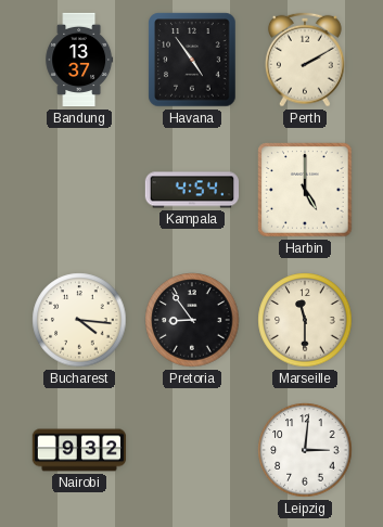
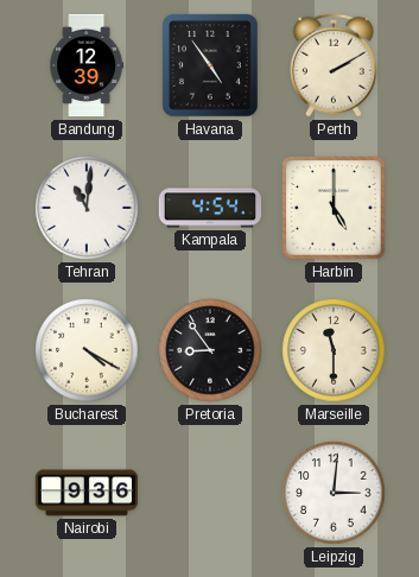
Bandung: 13:37 -> 12:39
Tehran: none -> 11:01
Bucharest: 4:16 -> 4:20
Nairobi: 9:32 -> 9:36
